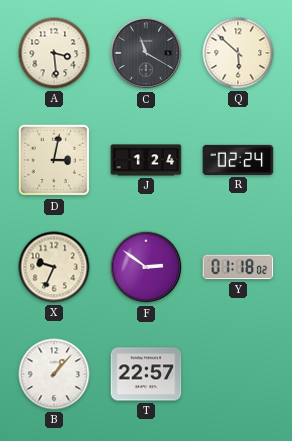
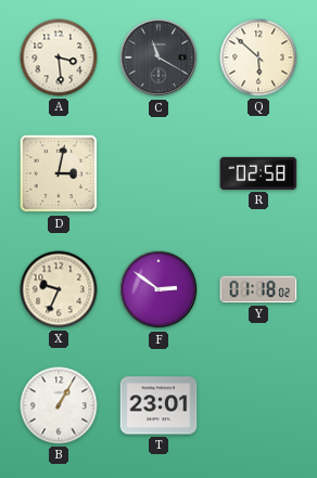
J: 1:24 -> none
R: 02:24 -> 02:58
B: 1:07 -> 1:05
T: 22:57 -> 23:01
